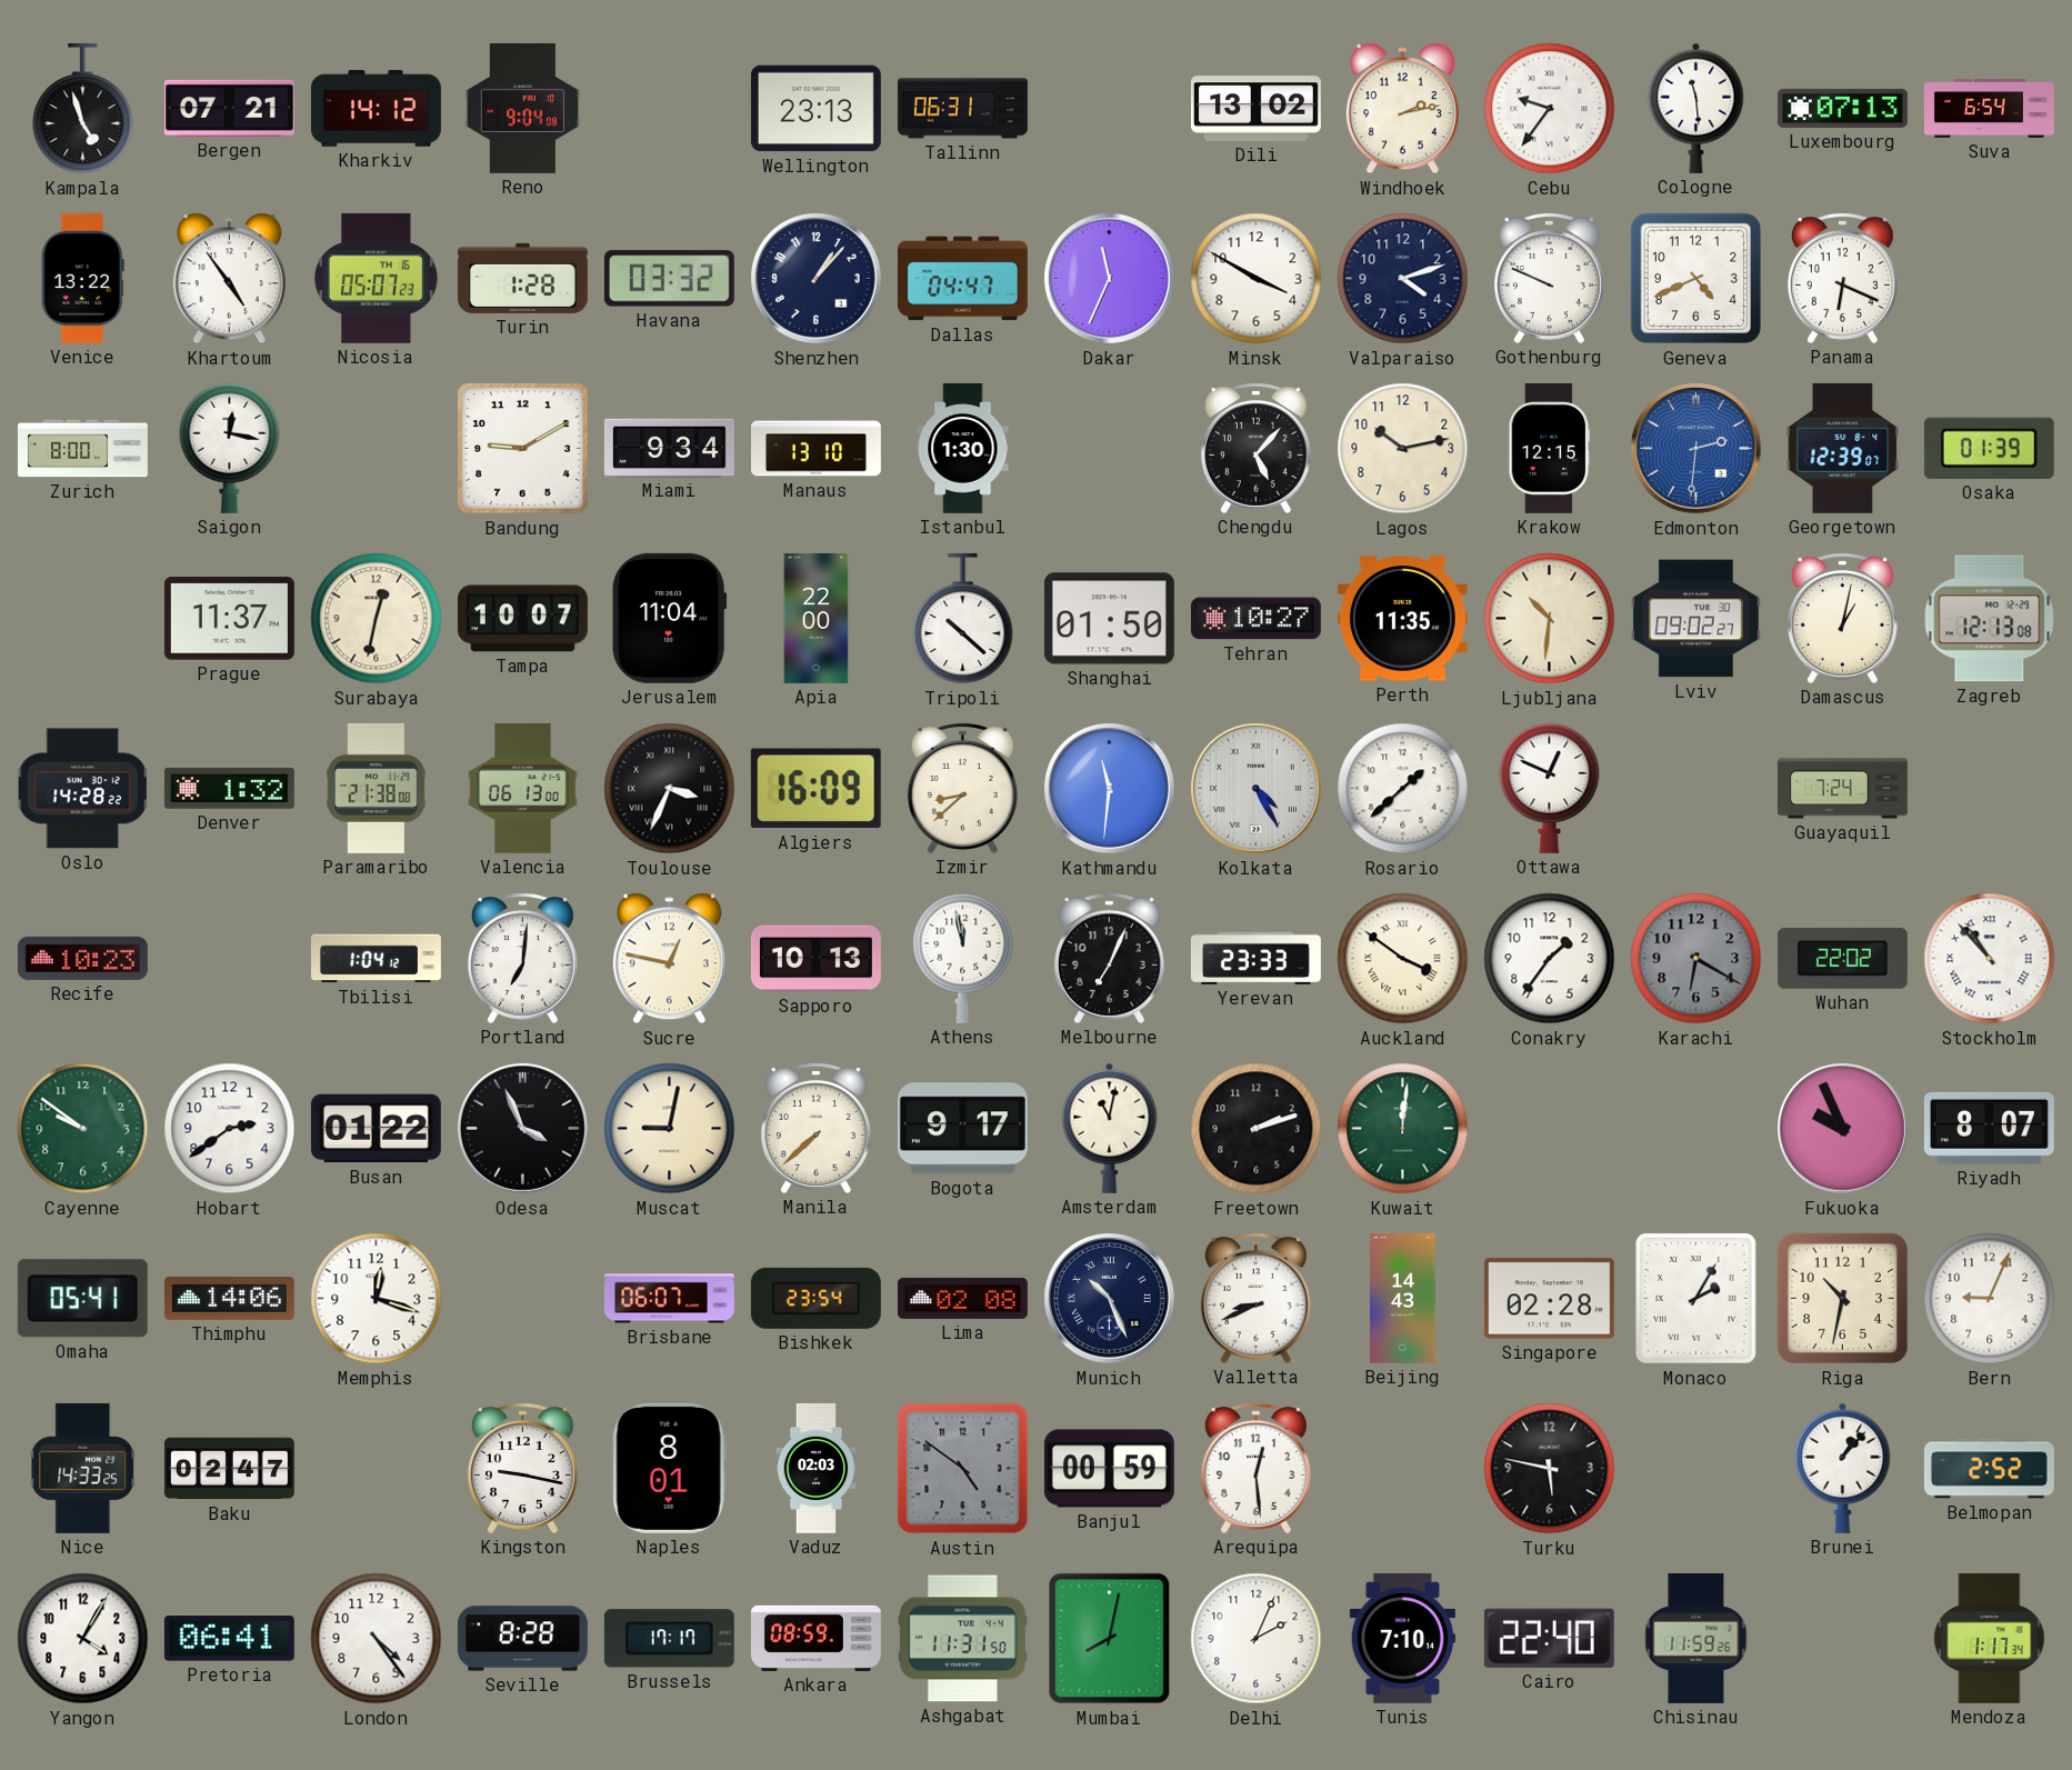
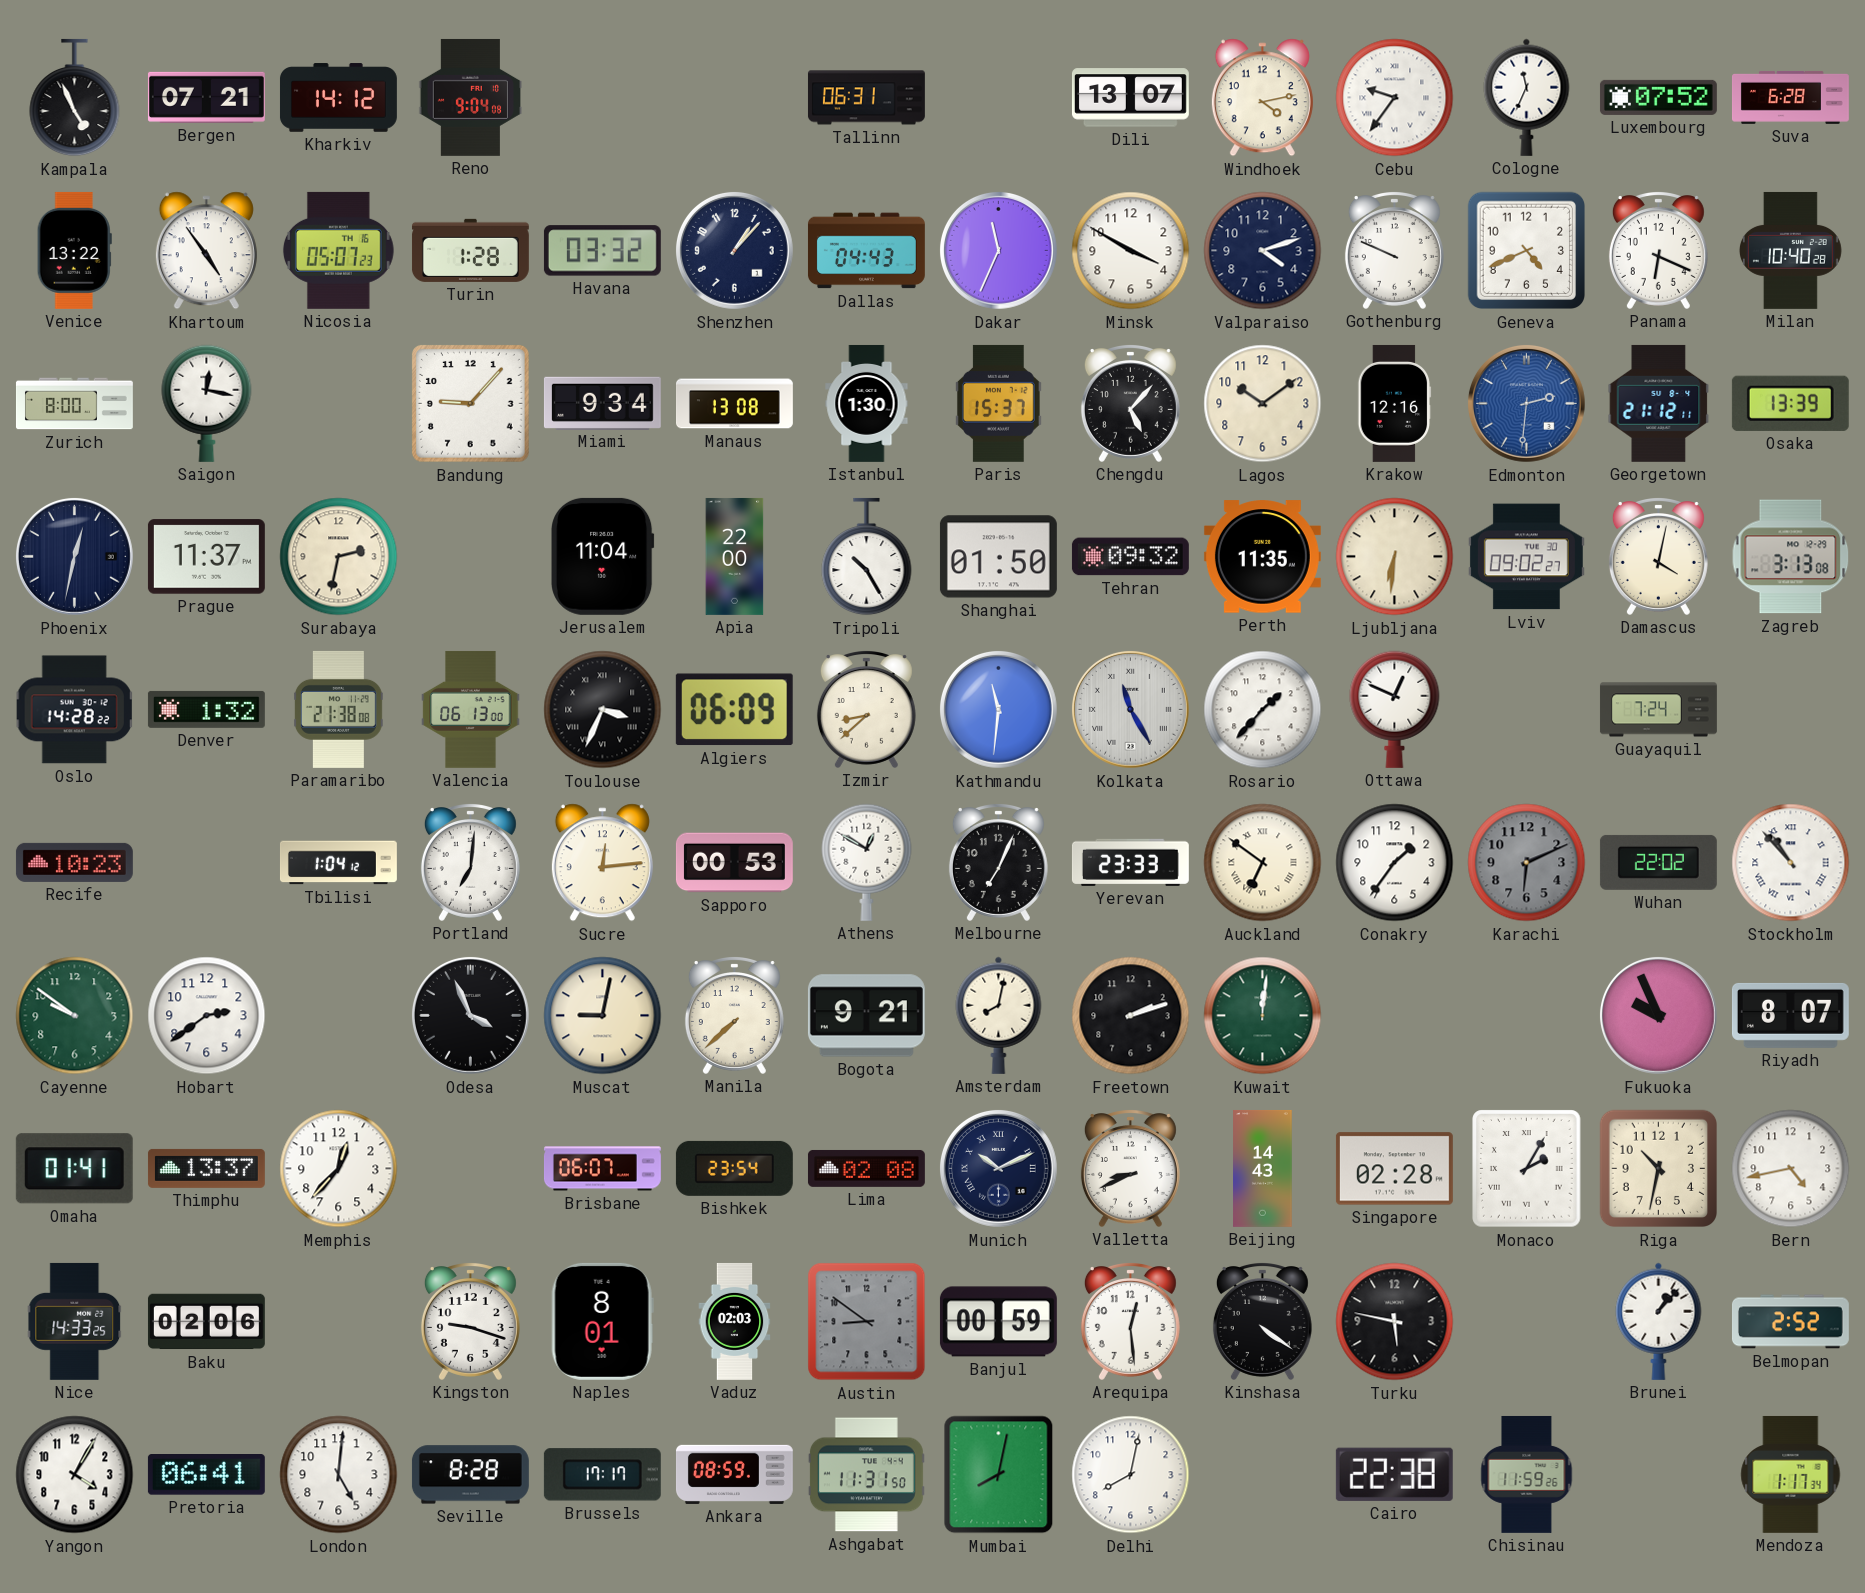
Kampala: 4:57 -> 4:56
Wellington: 23:13 -> none
Dili: 13:02 -> 13:07
Windhoek: 2:13 -> 4:13
Cologne: 11:29 -> 11:34
Luxembourg: 07:13 -> 07:52
Suva: 6:54 -> 6:28
Dallas: 04:47 -> 04:43
Milan: none -> 10:40
Bandung: 9:10 -> 9:07
Manaus: 13:10 -> 13:08
Paris: none -> 15:37
Lagos: 10:13 -> 10:09
Krakow: 12:15 -> 12:16
Georgetown: 12:39 -> 21:12
Osaka: 01:39 -> 13:39
Phoenix: none -> 12:32
Surabaya: 12:32 -> 2:32
Tampa: 10:07 -> none
Tripoli: 10:22 -> 10:25
Tehran: 10:27 -> 09:32
Ljubljana: 10:31 -> 6:31
Damascus: 1:02 -> 4:02
Zagreb: 12:13 -> 3:13
Algiers: 16:09 -> 06:09
Kolkata: 4:25 -> 11:25
Rosario: 1:38 -> 1:37
Sucre: 12:47 -> 12:14
Sapporo: 10:13 -> 00:53
Athens: 11:58 -> 12:50
Auckland: 3:51 -> 6:51
Karachi: 6:20 -> 6:11
Busan: 01:22 -> none
Bogota: 9:17 -> 9:21
Amsterdam: 11:02 -> 8:02
Omaha: 05:41 -> 01:41
Thimphu: 14:06 -> 13:37
Memphis: 12:18 -> 12:37
Munich: 10:26 -> 10:11
Bern: 9:04 -> 4:43
Baku: 02:47 -> 02:06
Kingston: 9:17 -> 9:18
Austin: 4:51 -> 8:51
Kinshasa: none -> 4:21
London: 4:24 -> 5:01
Delhi: 2:04 -> 8:02
Tunis: 7:10 -> none
Cairo: 22:40 -> 22:38
